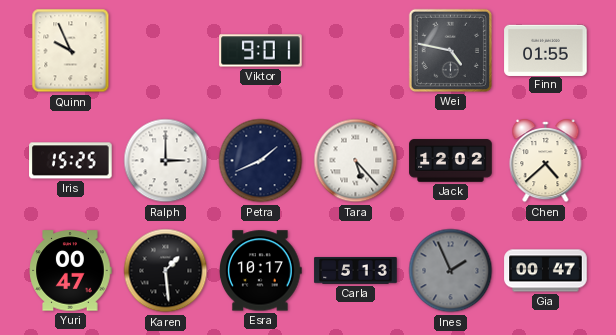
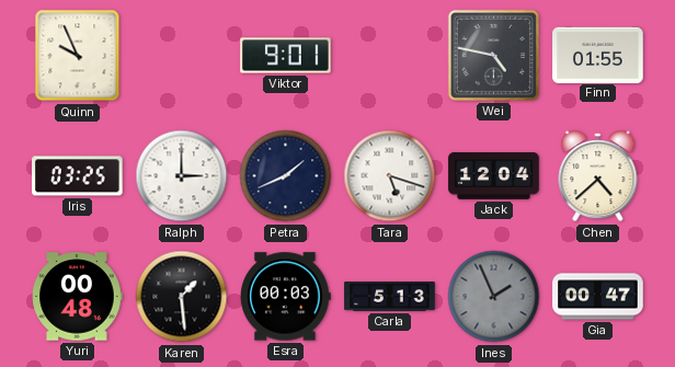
Iris: 15:25 -> 03:25
Tara: 5:23 -> 5:18
Jack: 12:02 -> 12:04
Yuri: 00:47 -> 00:48
Esra: 10:17 -> 00:03
